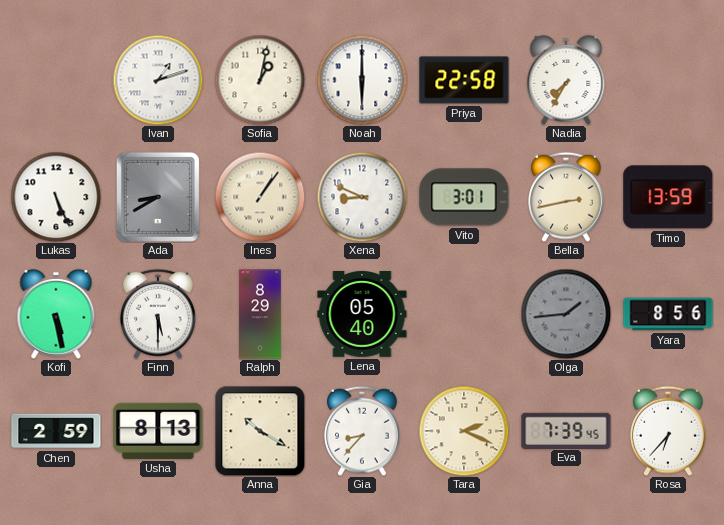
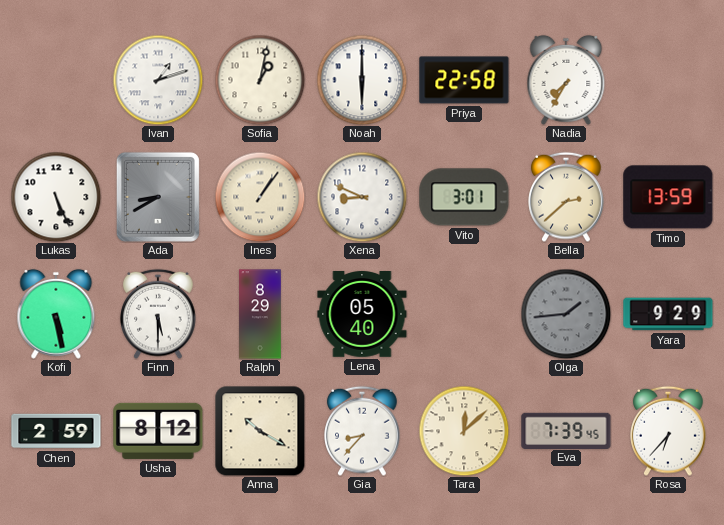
Bella: 2:43 -> 2:38
Yara: 8:56 -> 9:29
Usha: 8:13 -> 8:12
Tara: 2:19 -> 12:08
